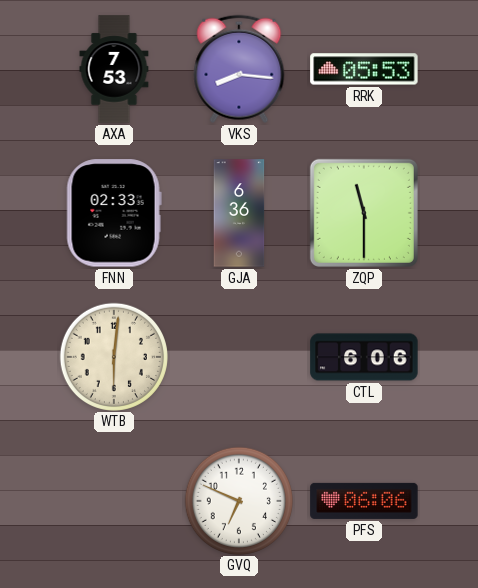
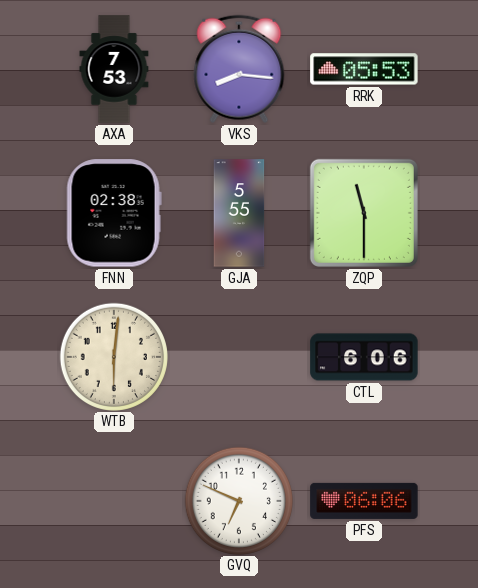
FNN: 02:33 -> 02:38
GJA: 6:36 -> 5:55
